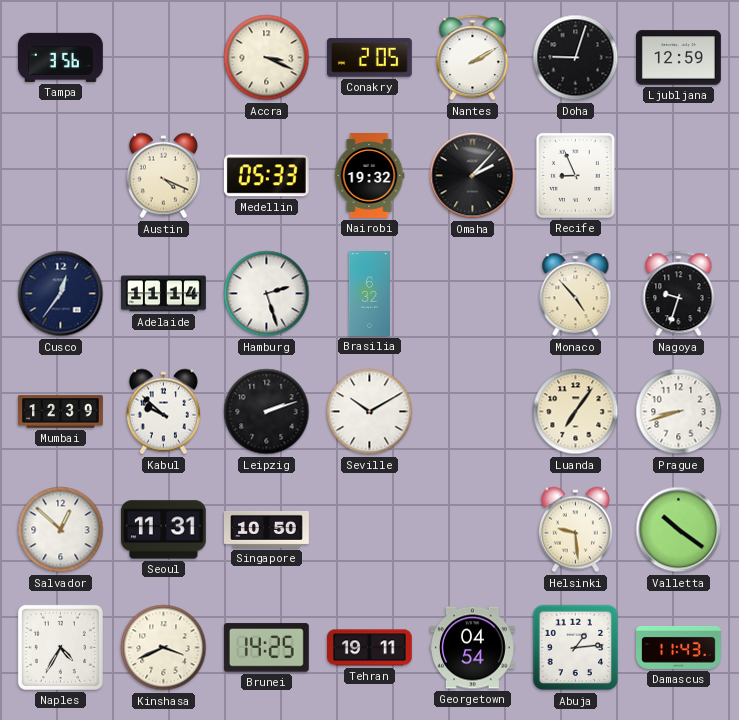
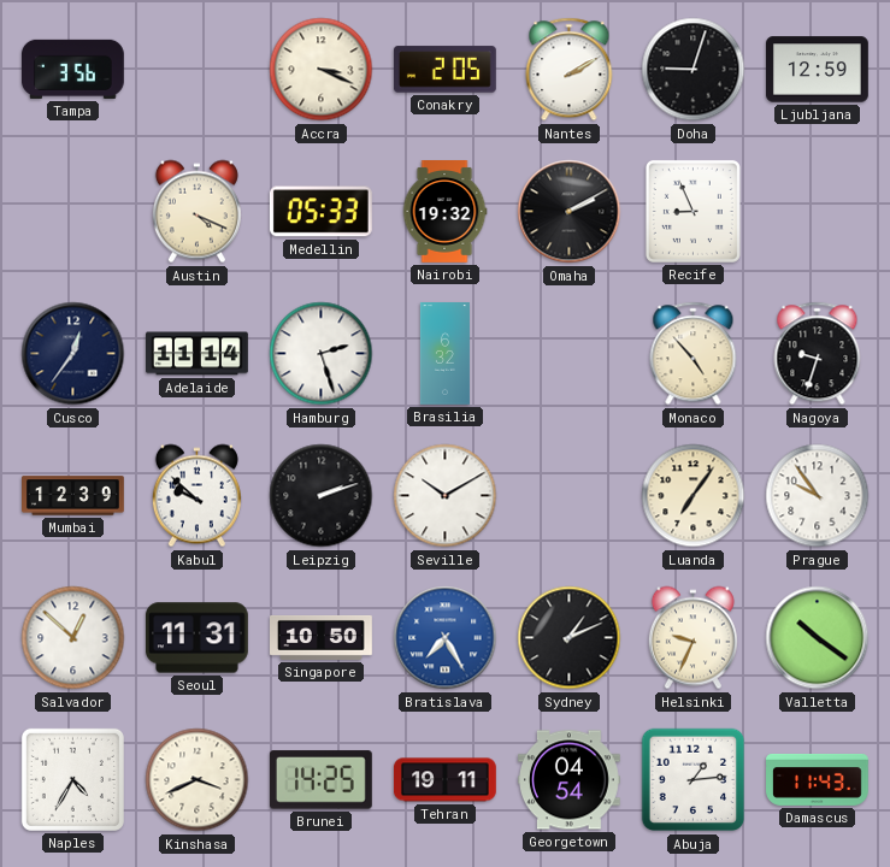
Omaha: 2:07 -> 2:10
Prague: 8:42 -> 9:54
Bratislava: none -> 7:25
Sydney: none -> 1:11
Helsinki: 9:29 -> 9:34
